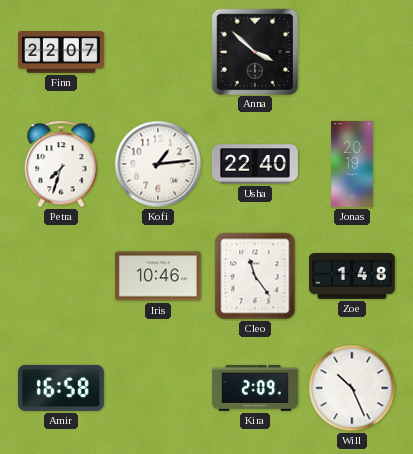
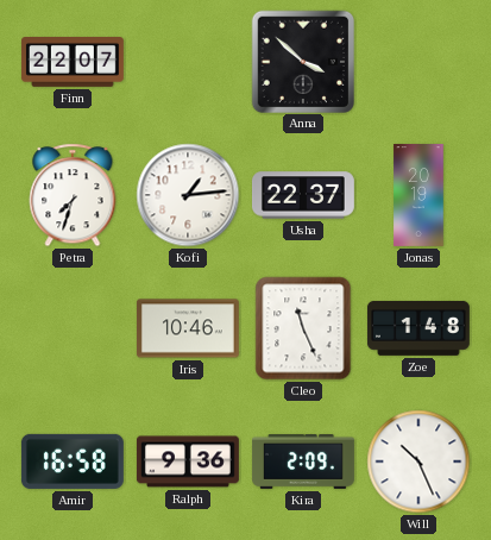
Usha: 22:40 -> 22:37
Cleo: 11:24 -> 11:26
Ralph: none -> 9:36
